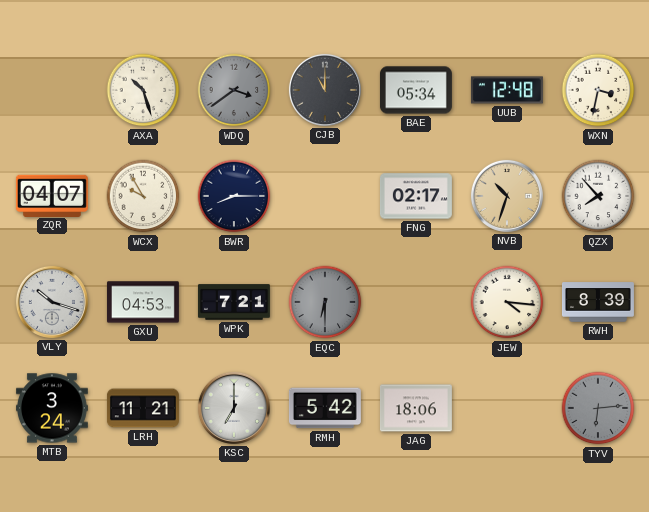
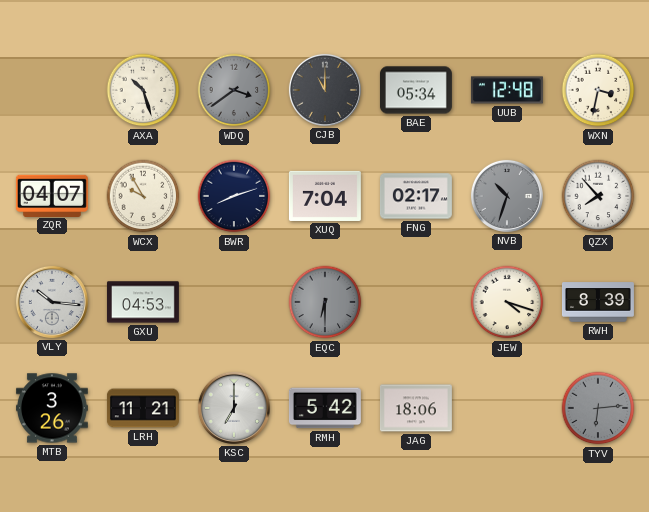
BWR: 8:15 -> 8:12
XUQ: none -> 7:04
NVB dial: champagne -> grey
VLY: 10:18 -> 10:16
WPK: 7:21 -> none
JEW: 4:16 -> 4:18
MTB: 3:24 -> 3:26
